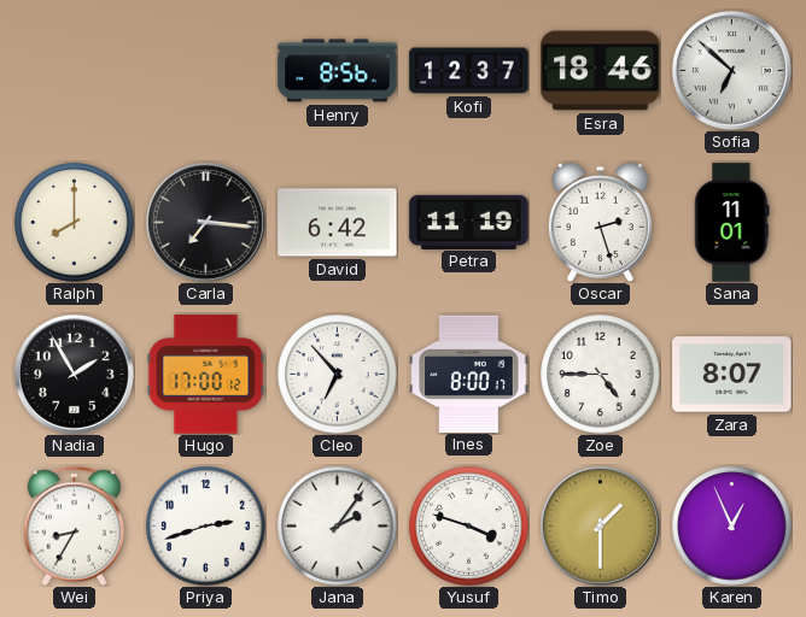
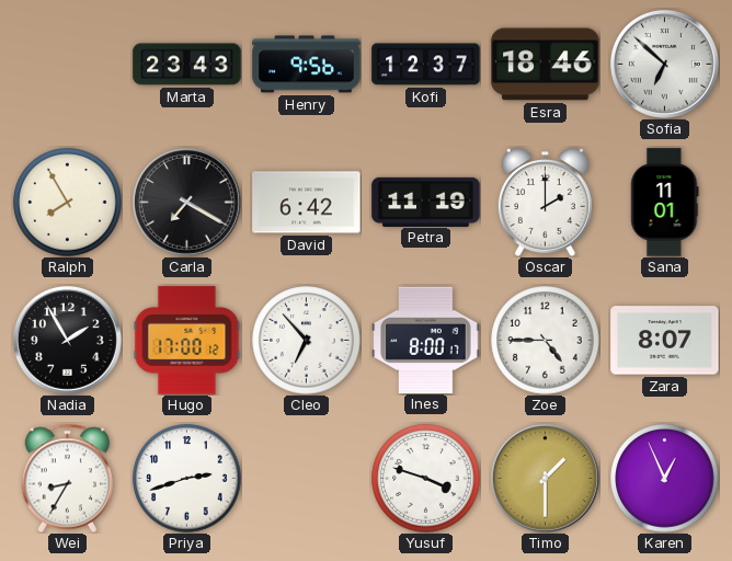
Marta: none -> 23:43
Henry: 8:56 -> 9:56
Ralph: 8:00 -> 7:55
Carla: 7:16 -> 7:20
Oscar: 2:27 -> 2:00
Jana: 2:06 -> none
